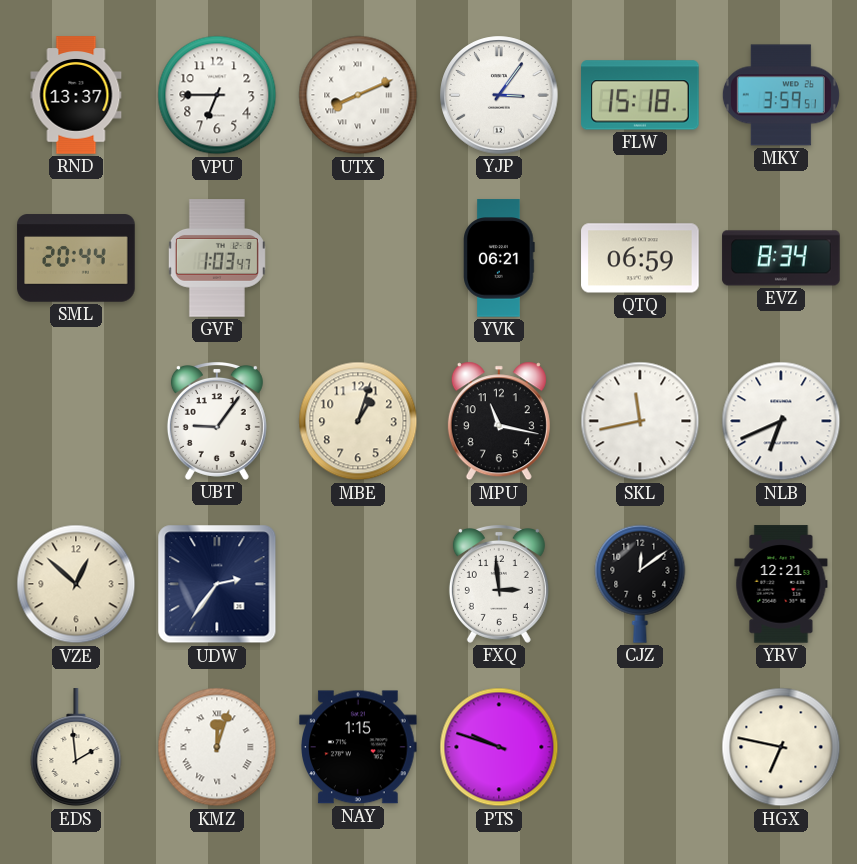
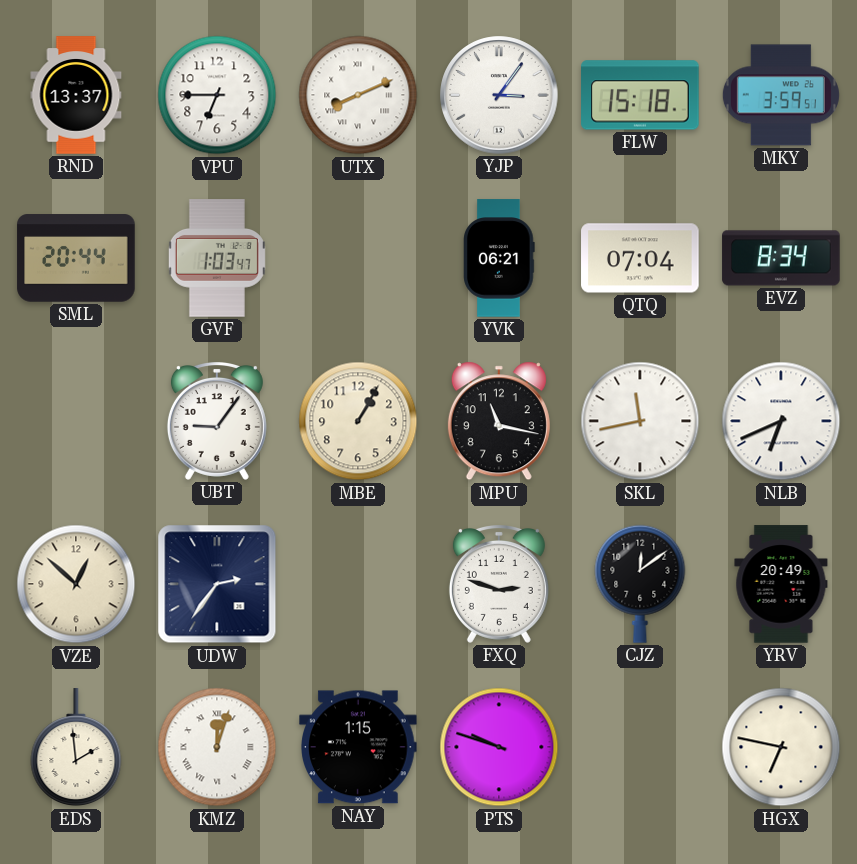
QTQ: 06:59 -> 07:04
MBE: 1:03 -> 1:05
FXQ: 2:59 -> 2:48
YRV: 12:21 -> 20:49
